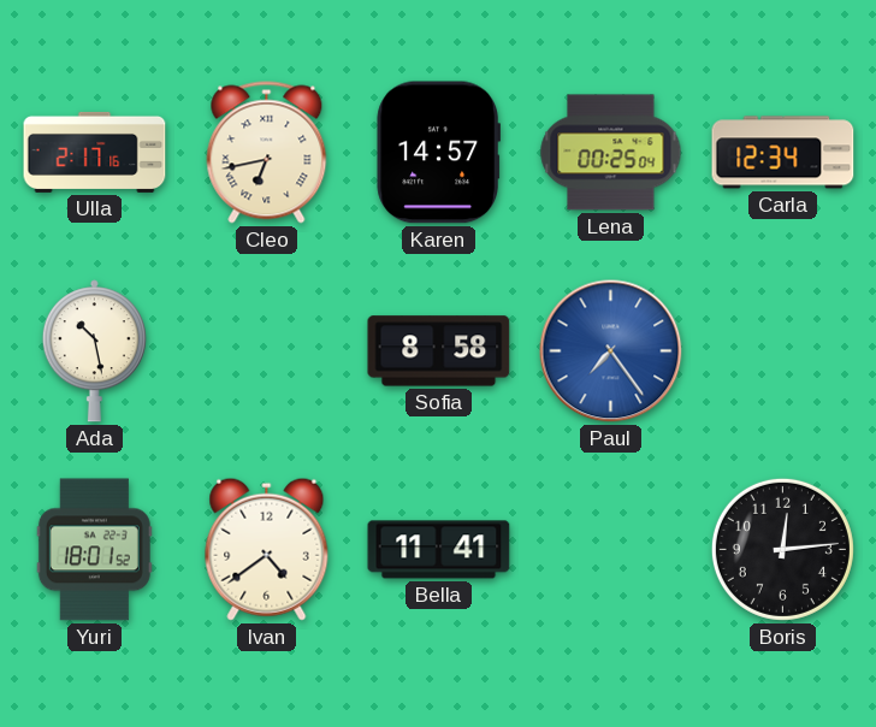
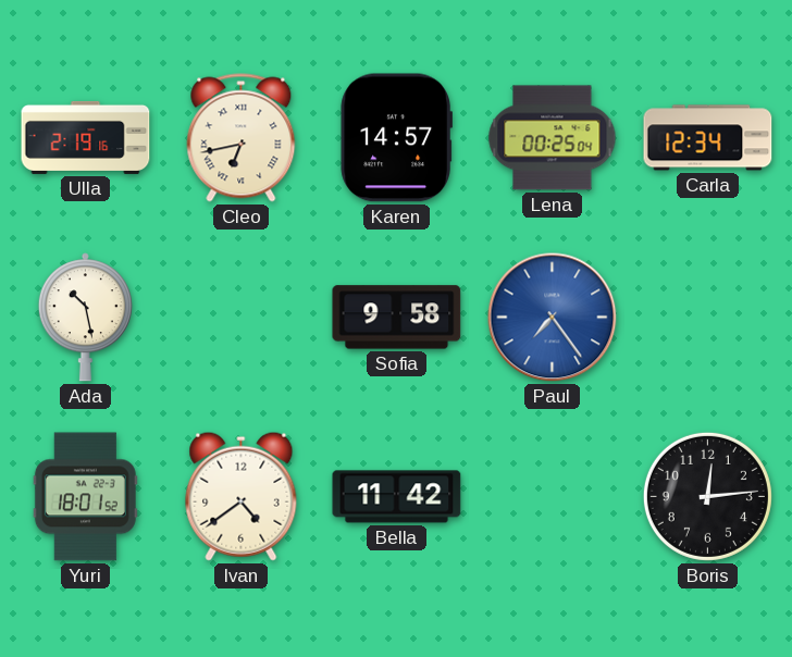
Ulla: 2:17 -> 2:19
Sofia: 8:58 -> 9:58
Bella: 11:41 -> 11:42
